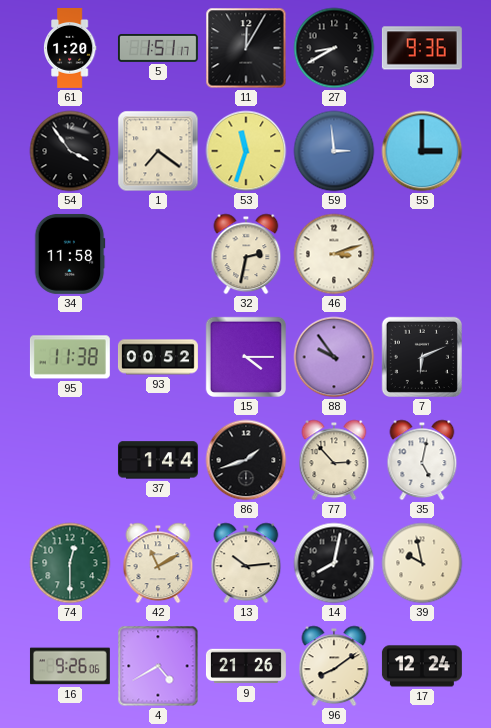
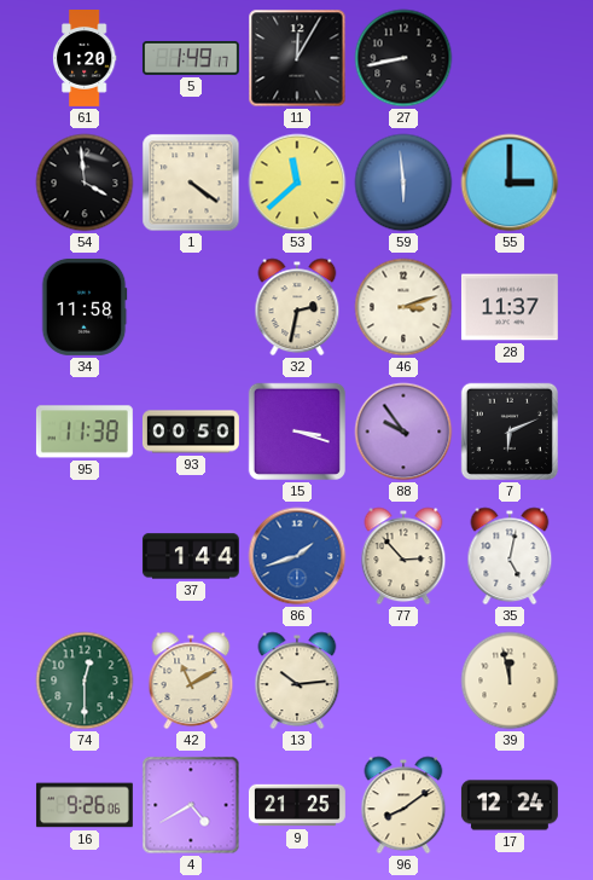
5: 1:51 -> 1:49
27: 8:40 -> 8:43
33: 9:36 -> none
54: 3:54 -> 3:59
1: 7:21 -> 4:21
53: 11:33 -> 11:38
59: 2:59 -> 5:59
28: none -> 11:37
93: 00:52 -> 00:50
15: 4:15 -> 3:18
86 dial: black -> blue
14: 8:02 -> none
39: 9:58 -> 11:58
9: 21:26 -> 21:25
